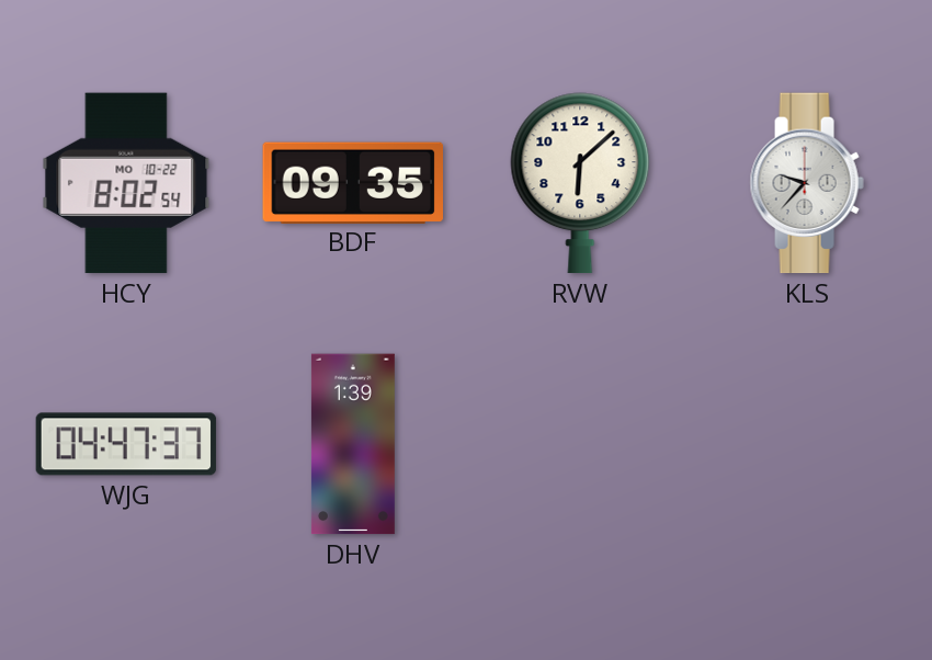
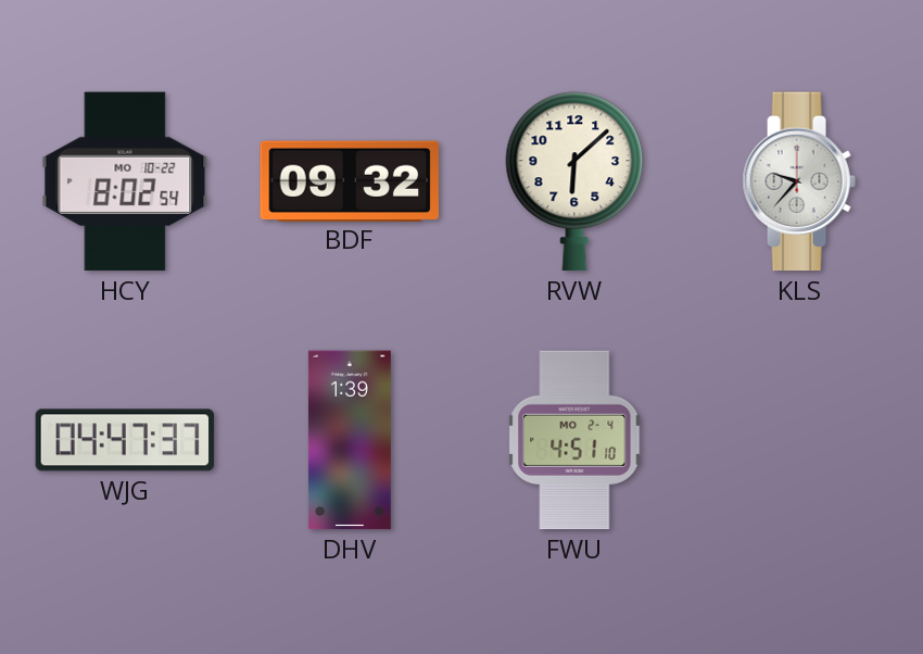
BDF: 09:35 -> 09:32
FWU: none -> 4:51
